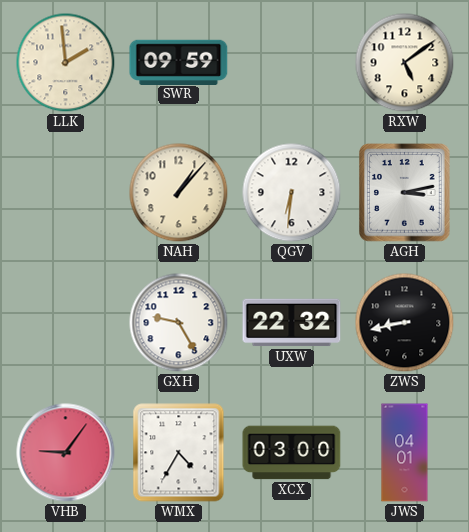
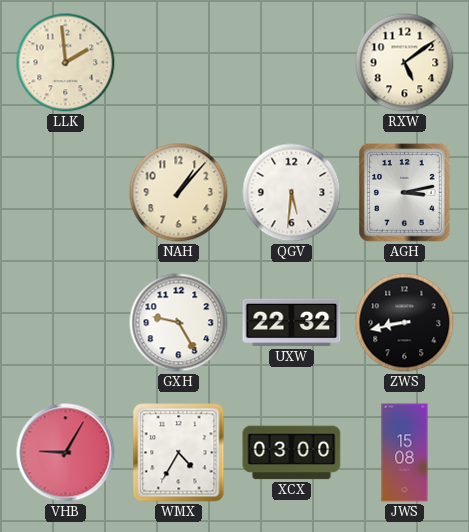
SWR: 09:59 -> none
QGV: 6:31 -> 5:31
VHB: 9:06 -> 9:05
JWS: 04:01 -> 15:08
